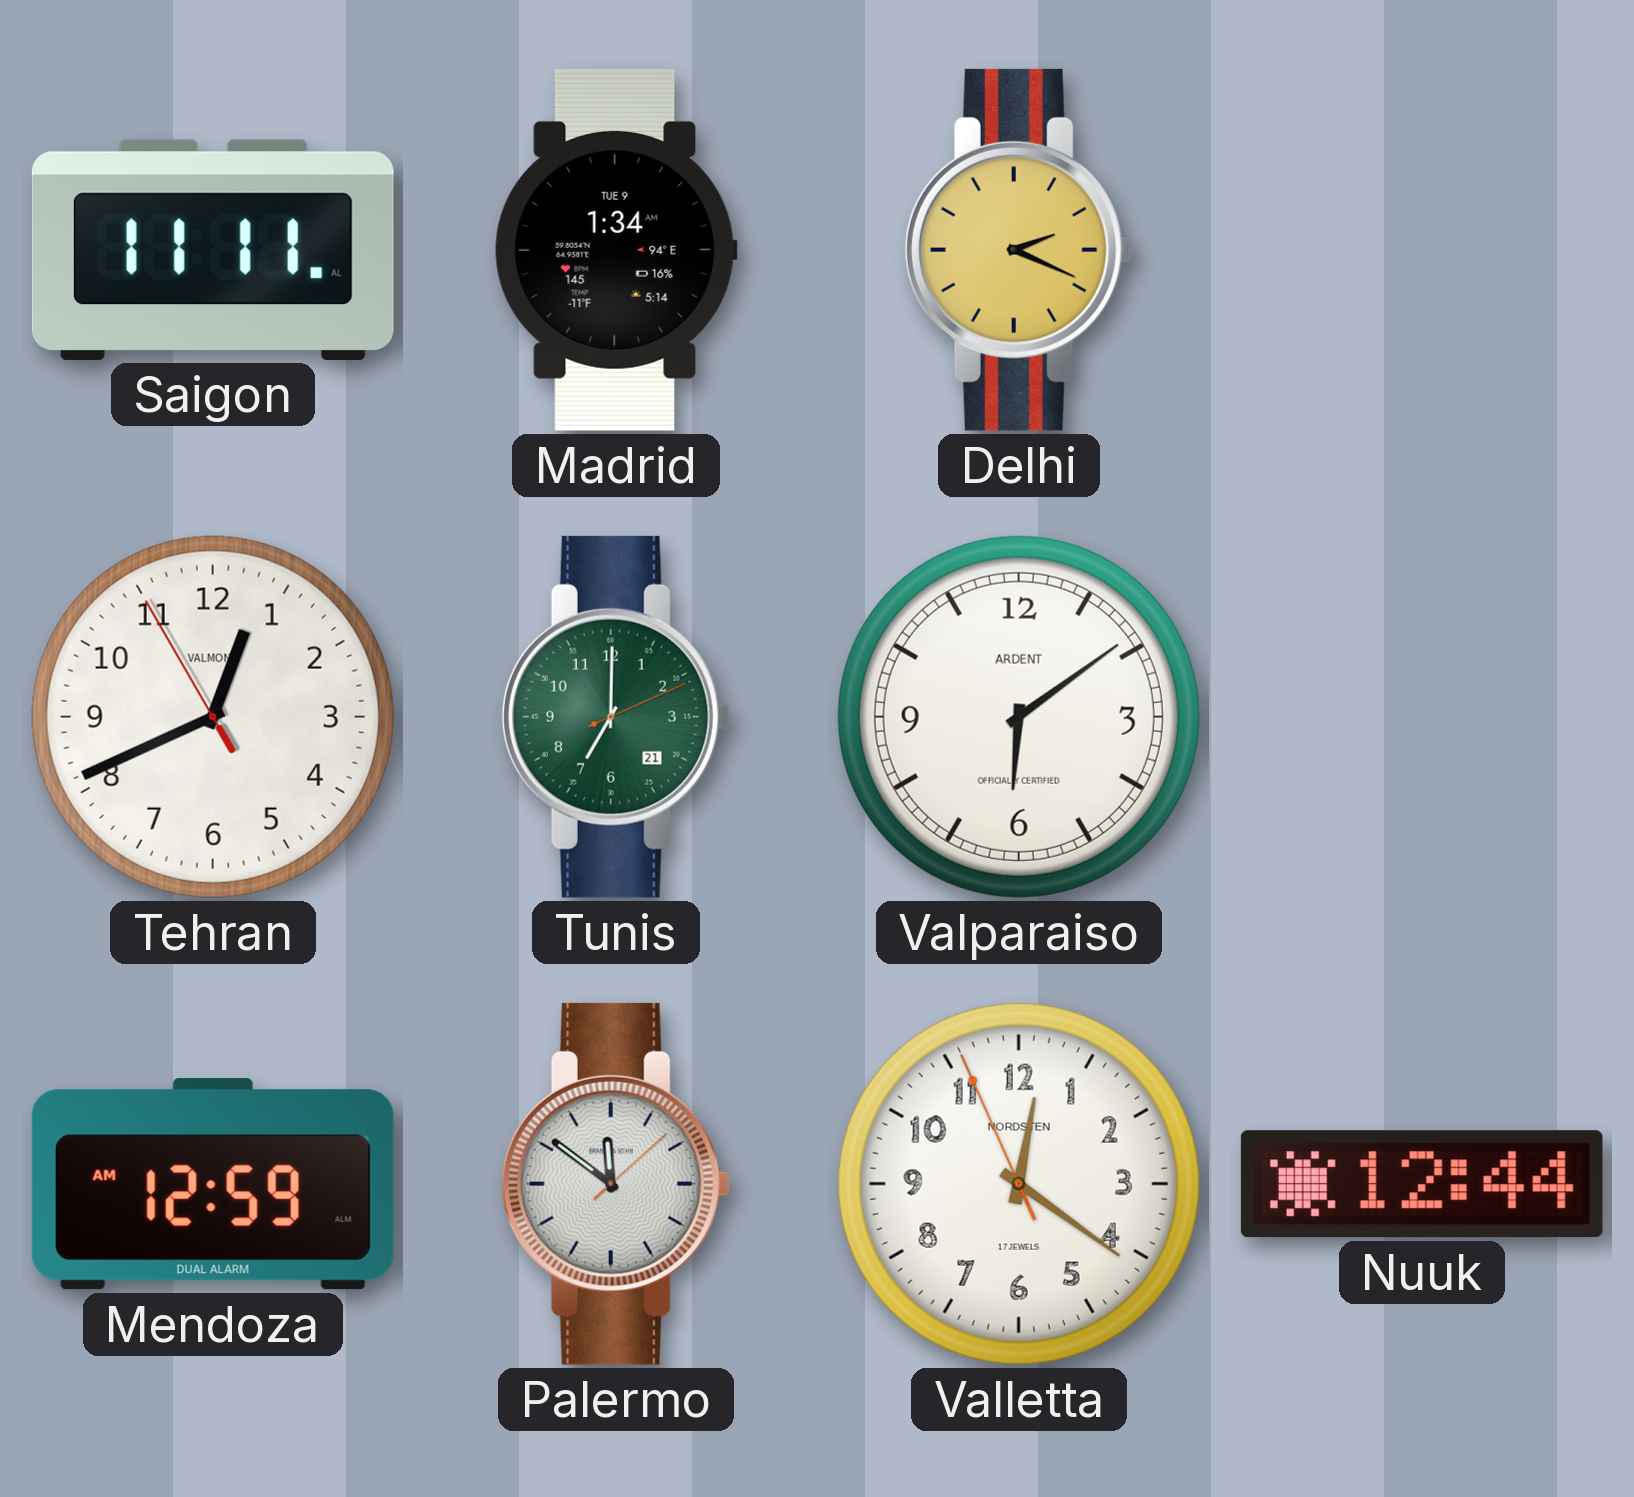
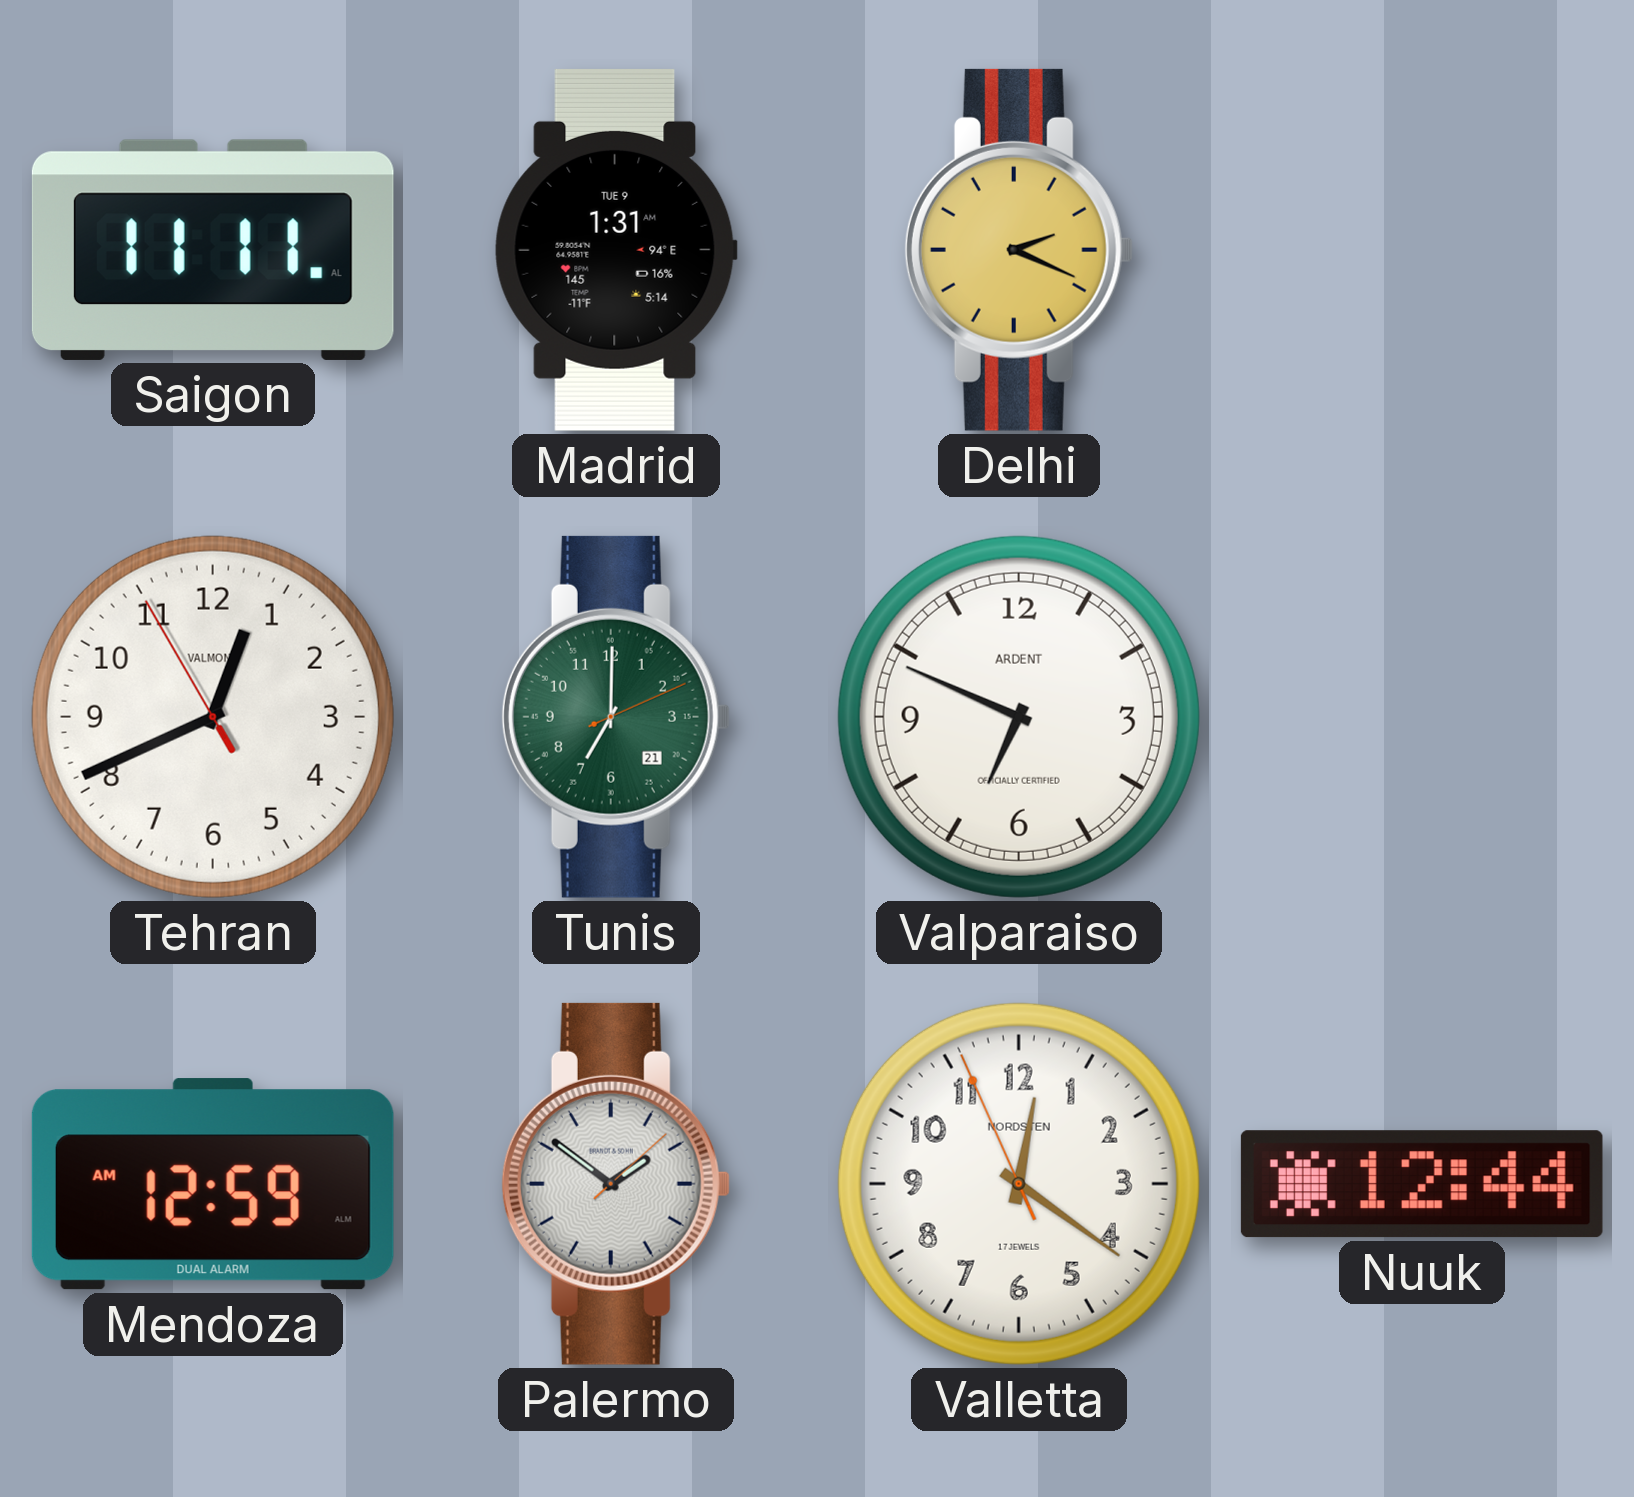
Madrid: 1:34 -> 1:31
Valparaiso: 6:09 -> 6:49
Palermo: 11:51 -> 1:51
